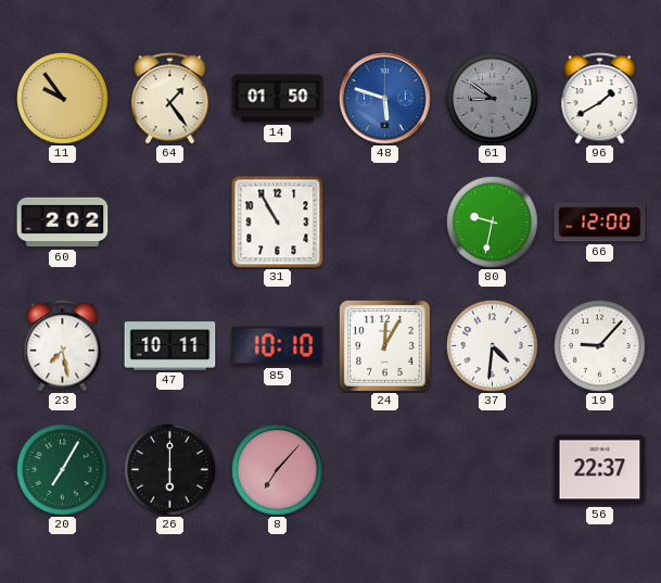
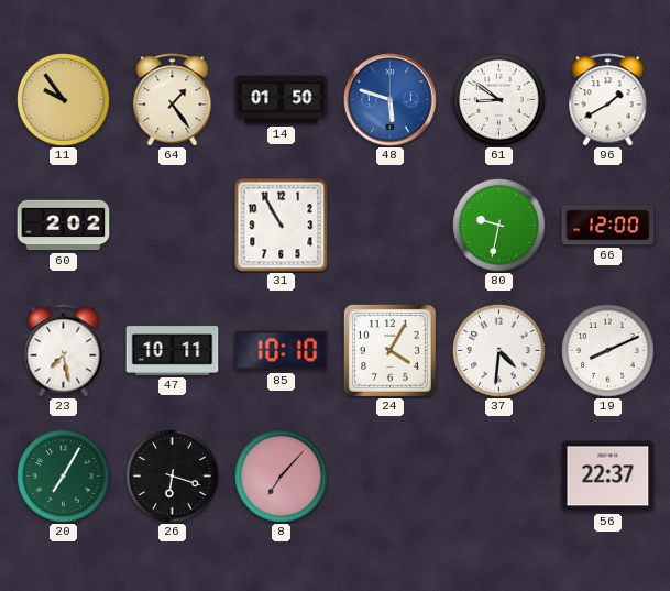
61 dial: grey -> white
24: 12:05 -> 4:05
19: 9:07 -> 8:11
26: 6:00 -> 6:18
